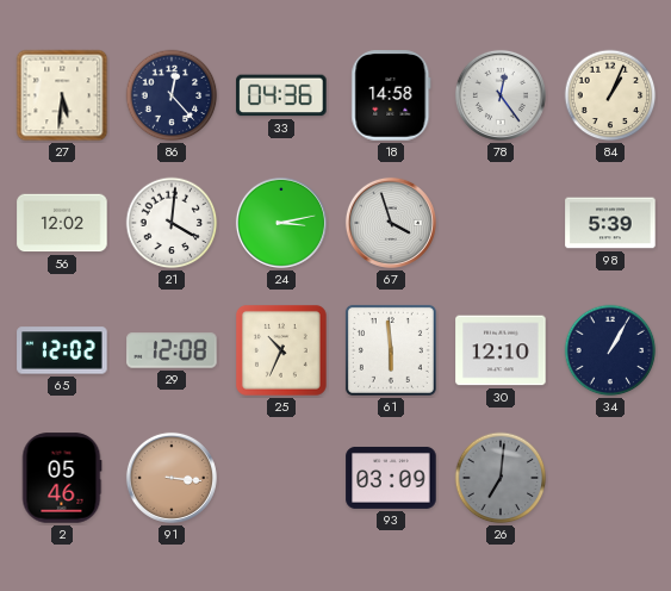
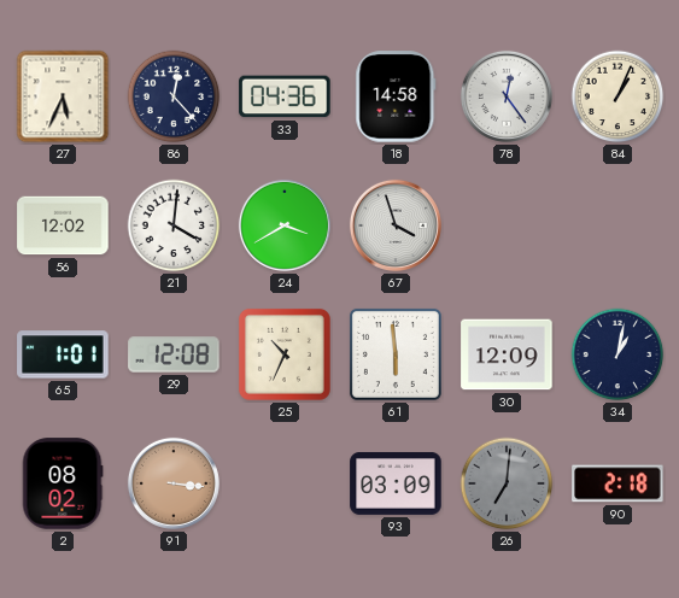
27: 5:31 -> 5:34
24: 3:13 -> 3:40
98: 5:39 -> none
65: 12:02 -> 1:01
30: 12:10 -> 12:09
34: 1:05 -> 1:02
2: 05:46 -> 08:02
90: none -> 2:18
